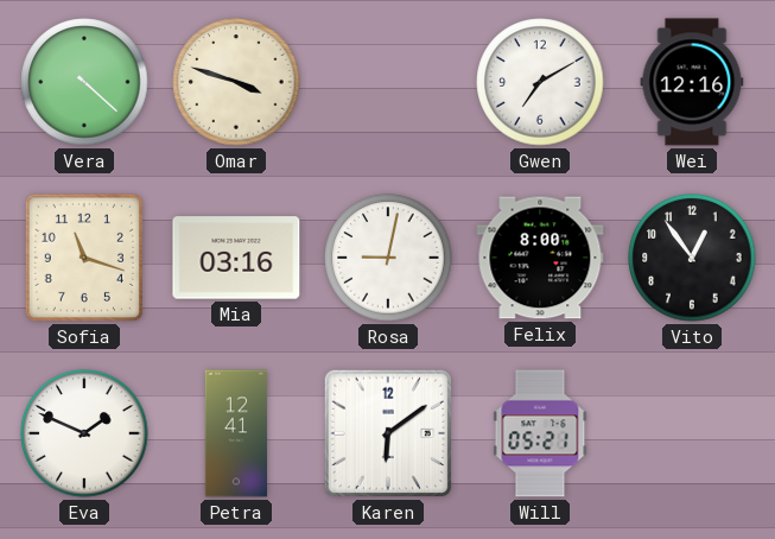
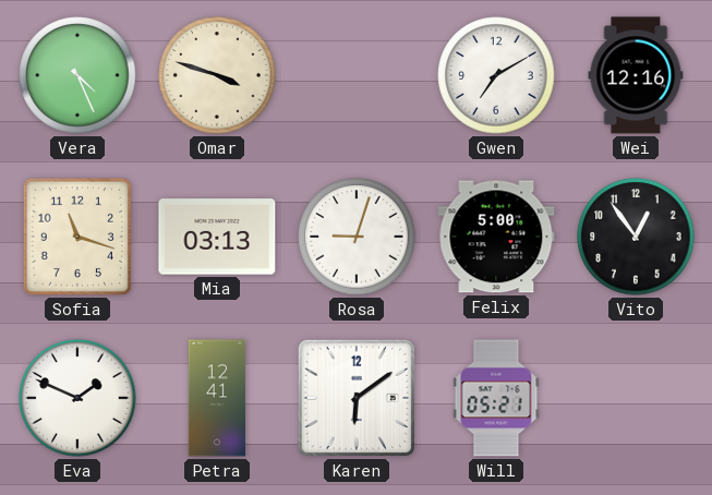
Vera: 4:22 -> 4:26
Mia: 03:16 -> 03:13
Rosa: 9:02 -> 9:03
Felix: 8:00 -> 5:00
